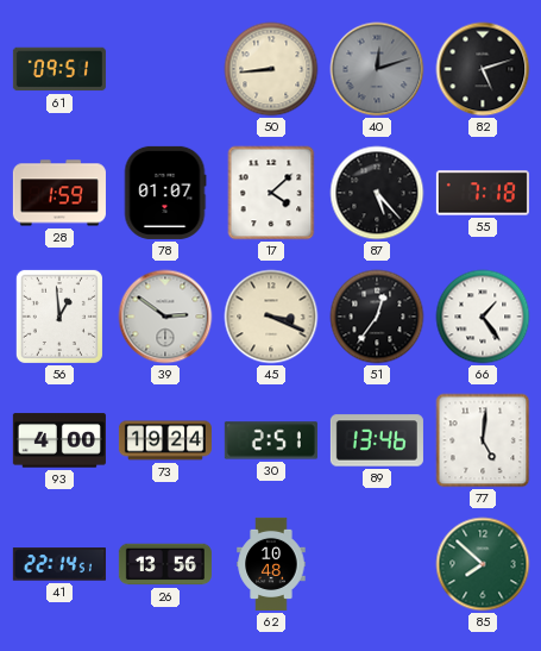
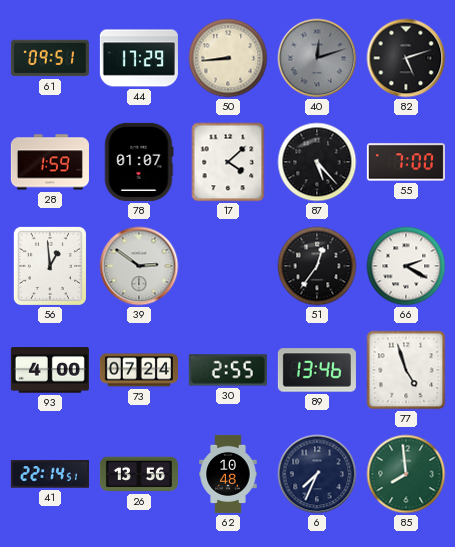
44: none -> 17:29
55: 7:18 -> 7:00
45: 3:19 -> none
66: 1:24 -> 2:20
73: 19:24 -> 07:24
30: 2:51 -> 2:55
77: 5:01 -> 4:57
6: none -> 7:34
85: 7:52 -> 7:59
